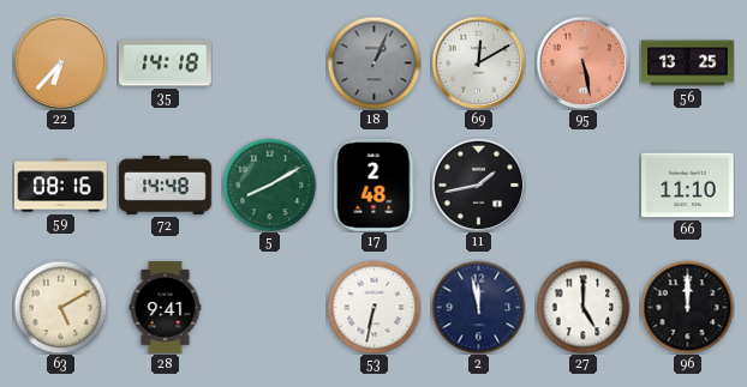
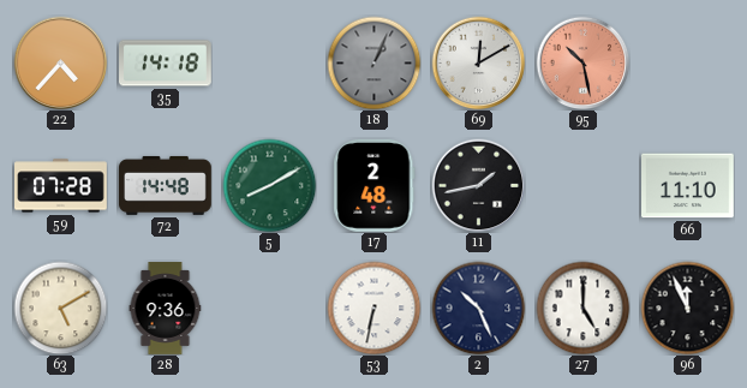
22: 6:37 -> 4:37
95: 5:28 -> 10:28
56: 13:25 -> none
59: 08:16 -> 07:28
28: 9:41 -> 9:36
2: 11:58 -> 10:26
96: 12:00 -> 11:56
